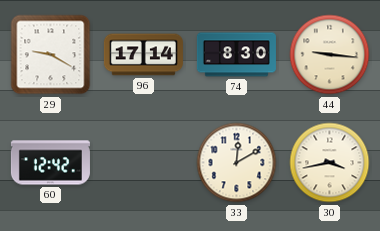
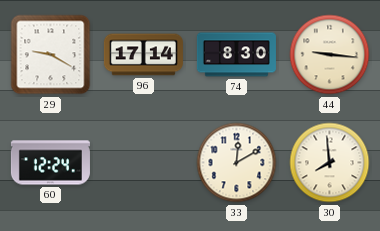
60: 12:42 -> 12:24
30: 3:43 -> 7:59
